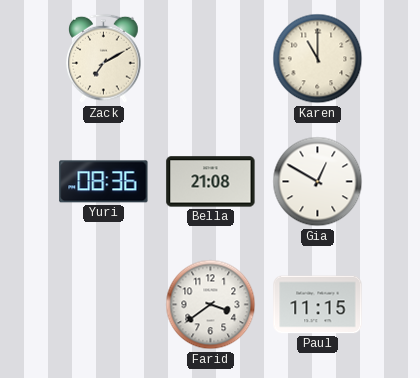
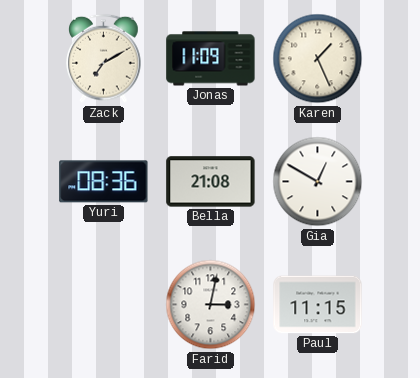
Jonas: none -> 11:09
Karen: 11:00 -> 1:26
Farid: 3:39 -> 3:02
